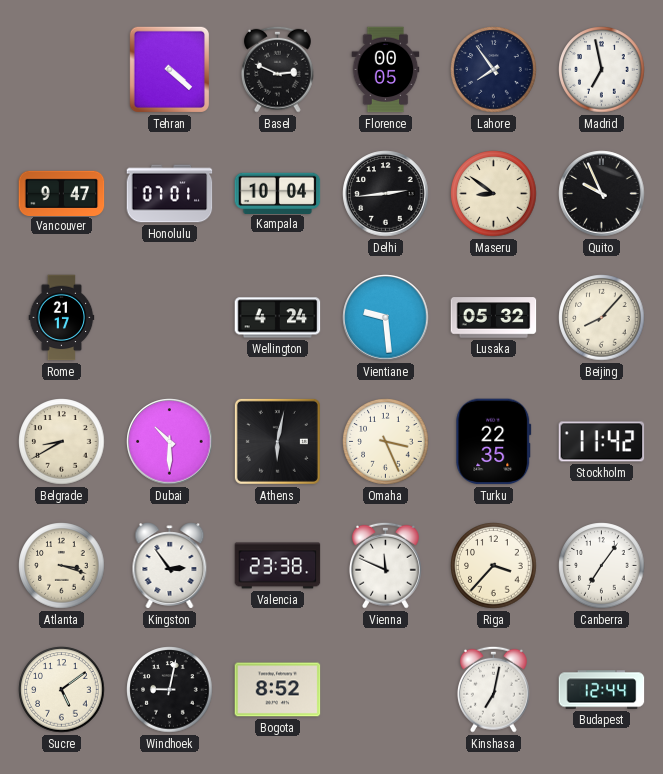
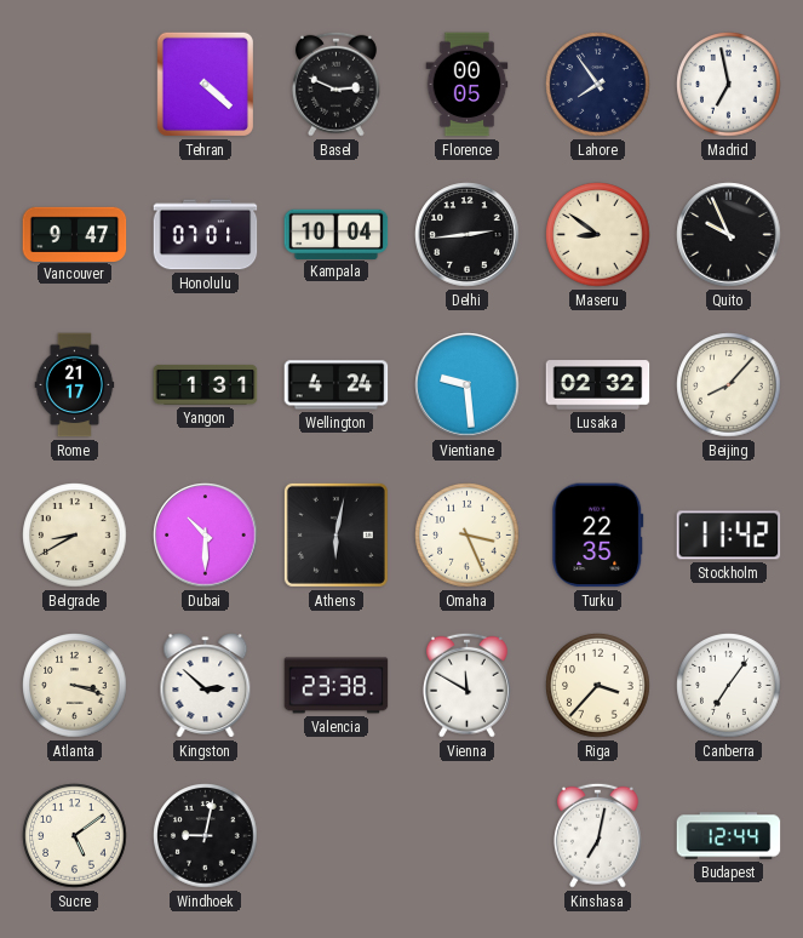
Yangon: none -> 1:31
Lusaka: 05:32 -> 02:32
Kingston: 2:54 -> 2:52
Vienna: 11:49 -> 11:50
Bogota: 8:52 -> none
